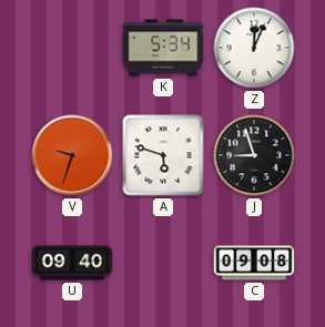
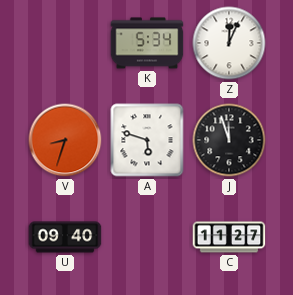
V: 9:33 -> 8:33
J: 8:57 -> 11:57
C: 09:08 -> 11:27
